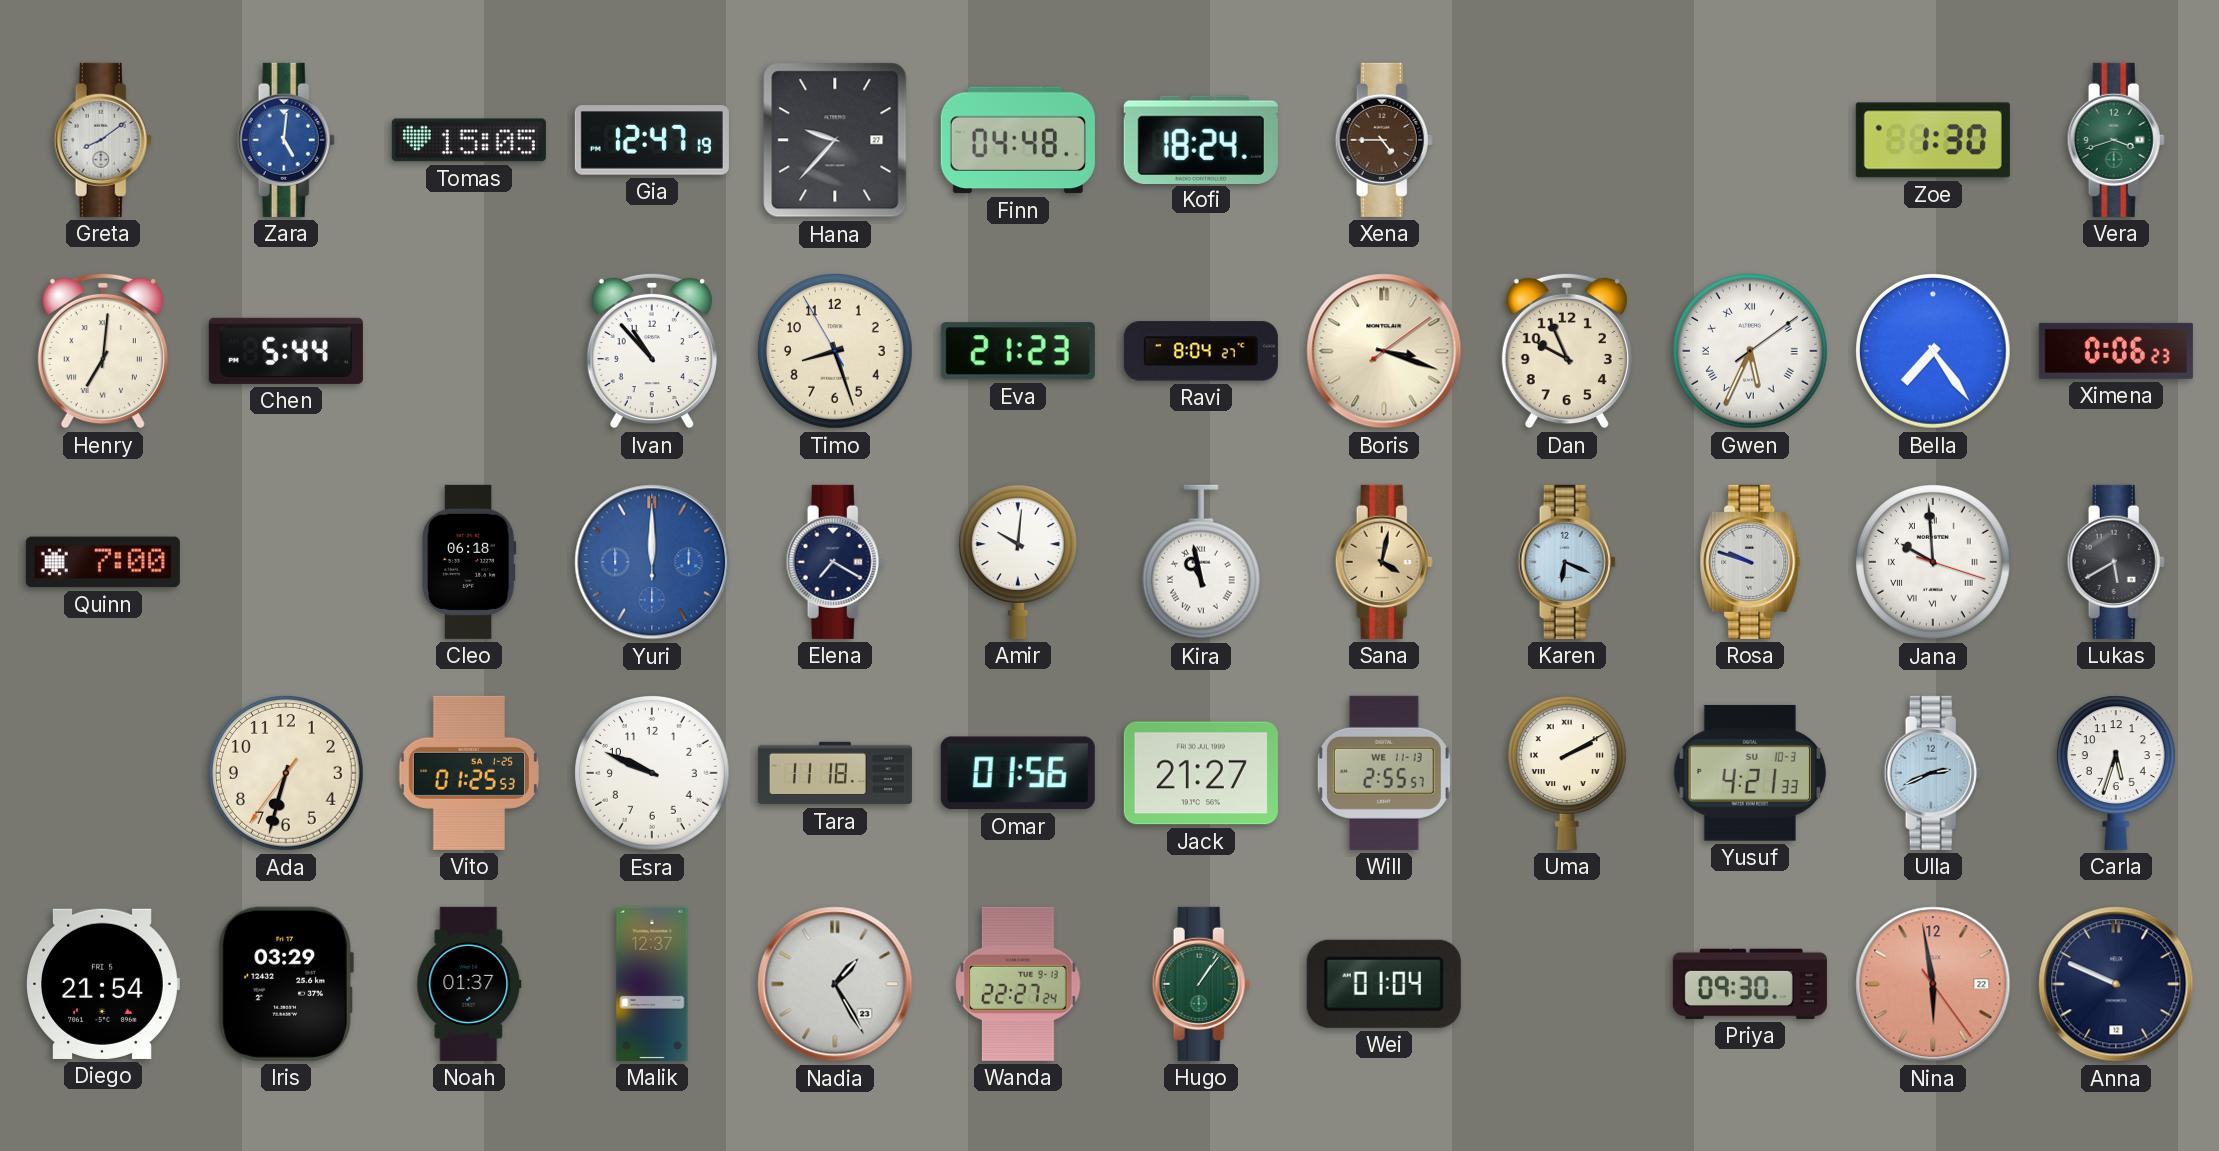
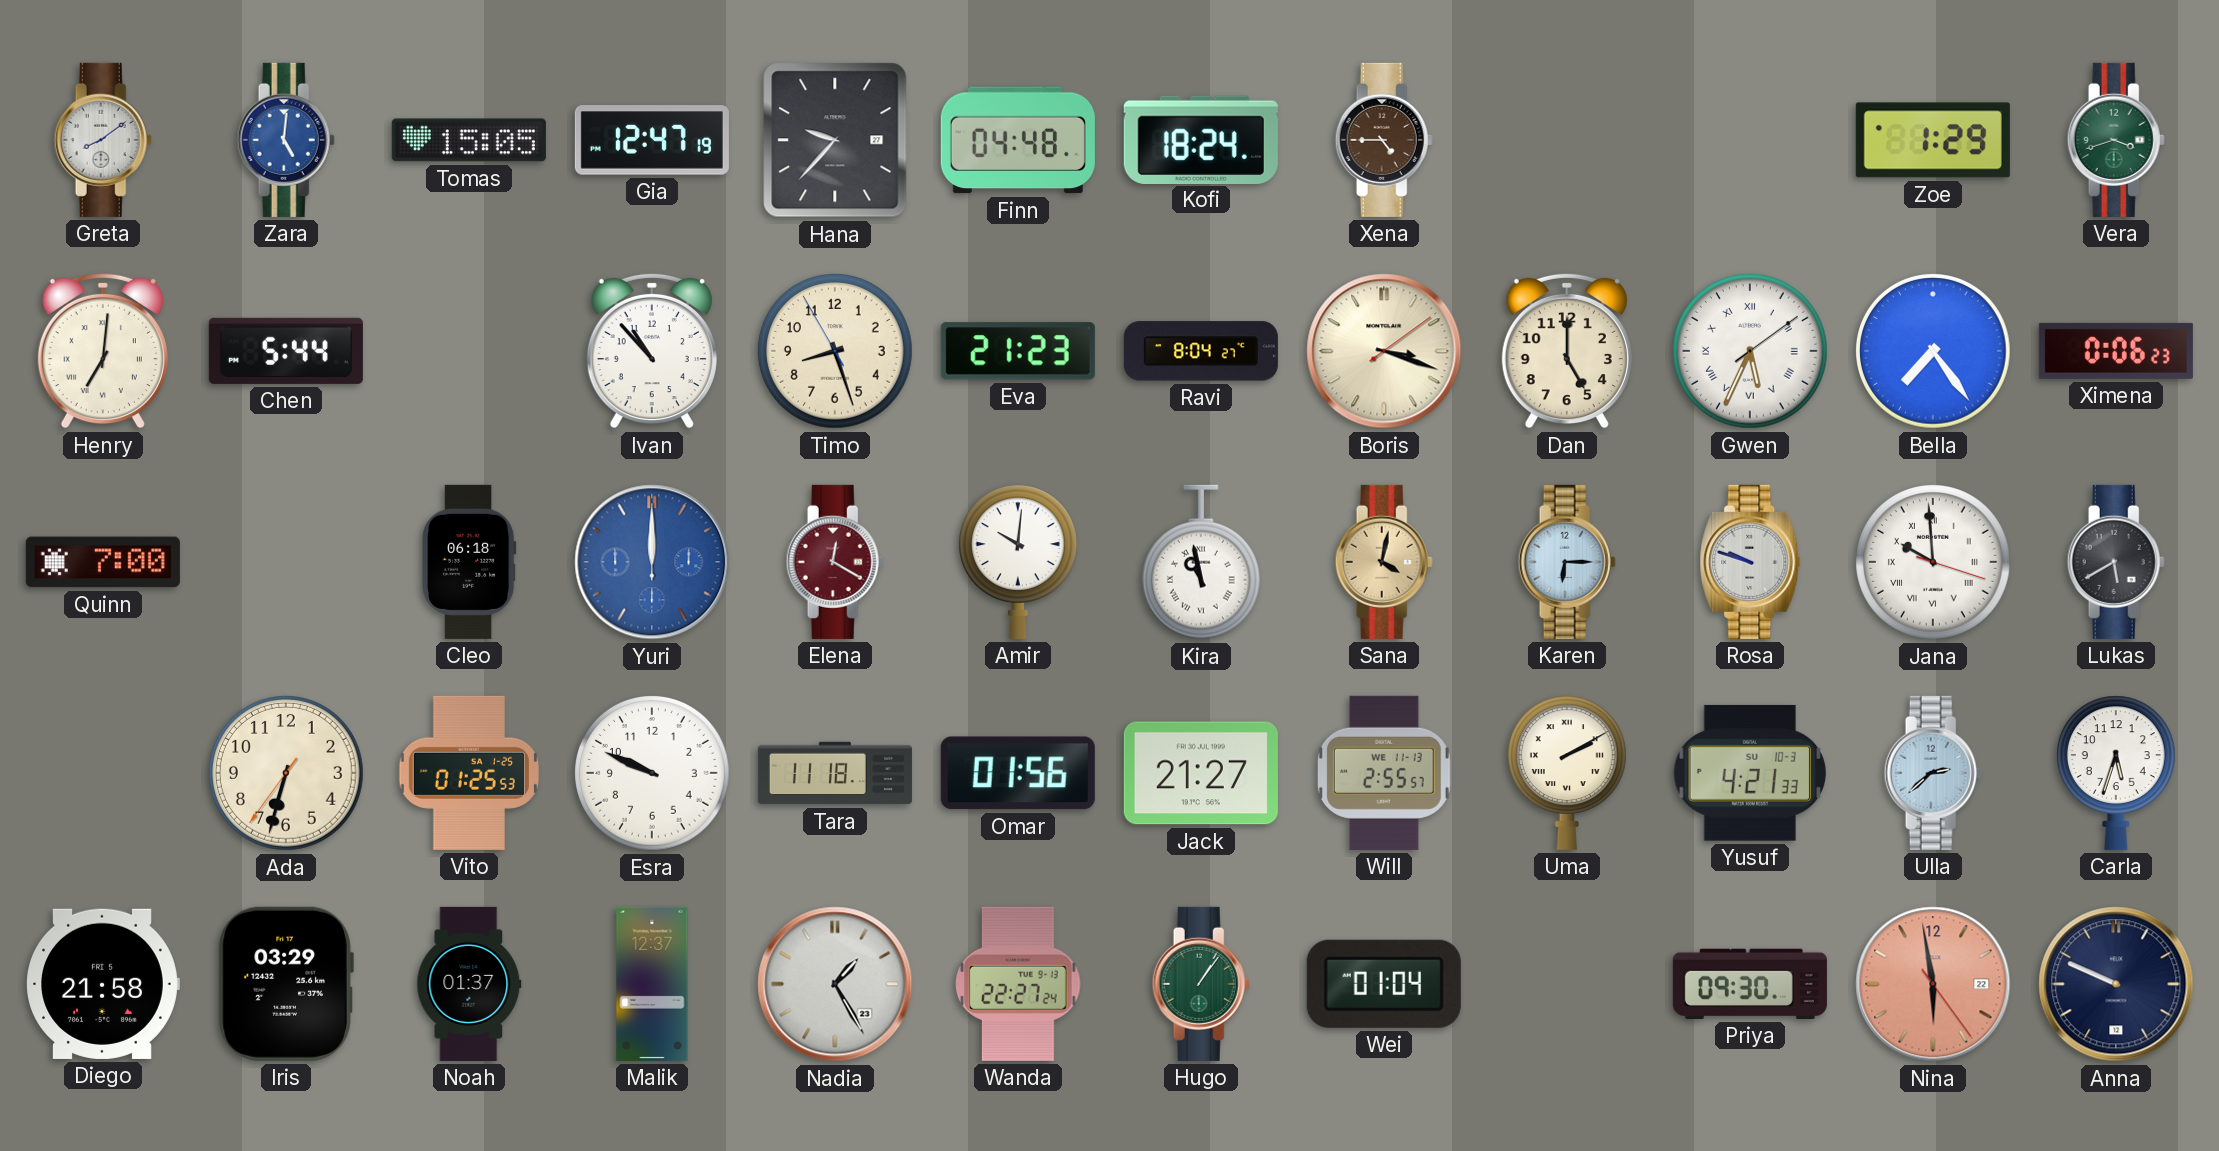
Zoe: 1:30 -> 1:29
Dan: 9:56 -> 5:00
Elena: 7:20 -> 12:20
Elena dial: navy -> burgundy
Karen: 6:19 -> 6:15
Ulla: 2:41 -> 2:38
Diego: 21:54 -> 21:58
